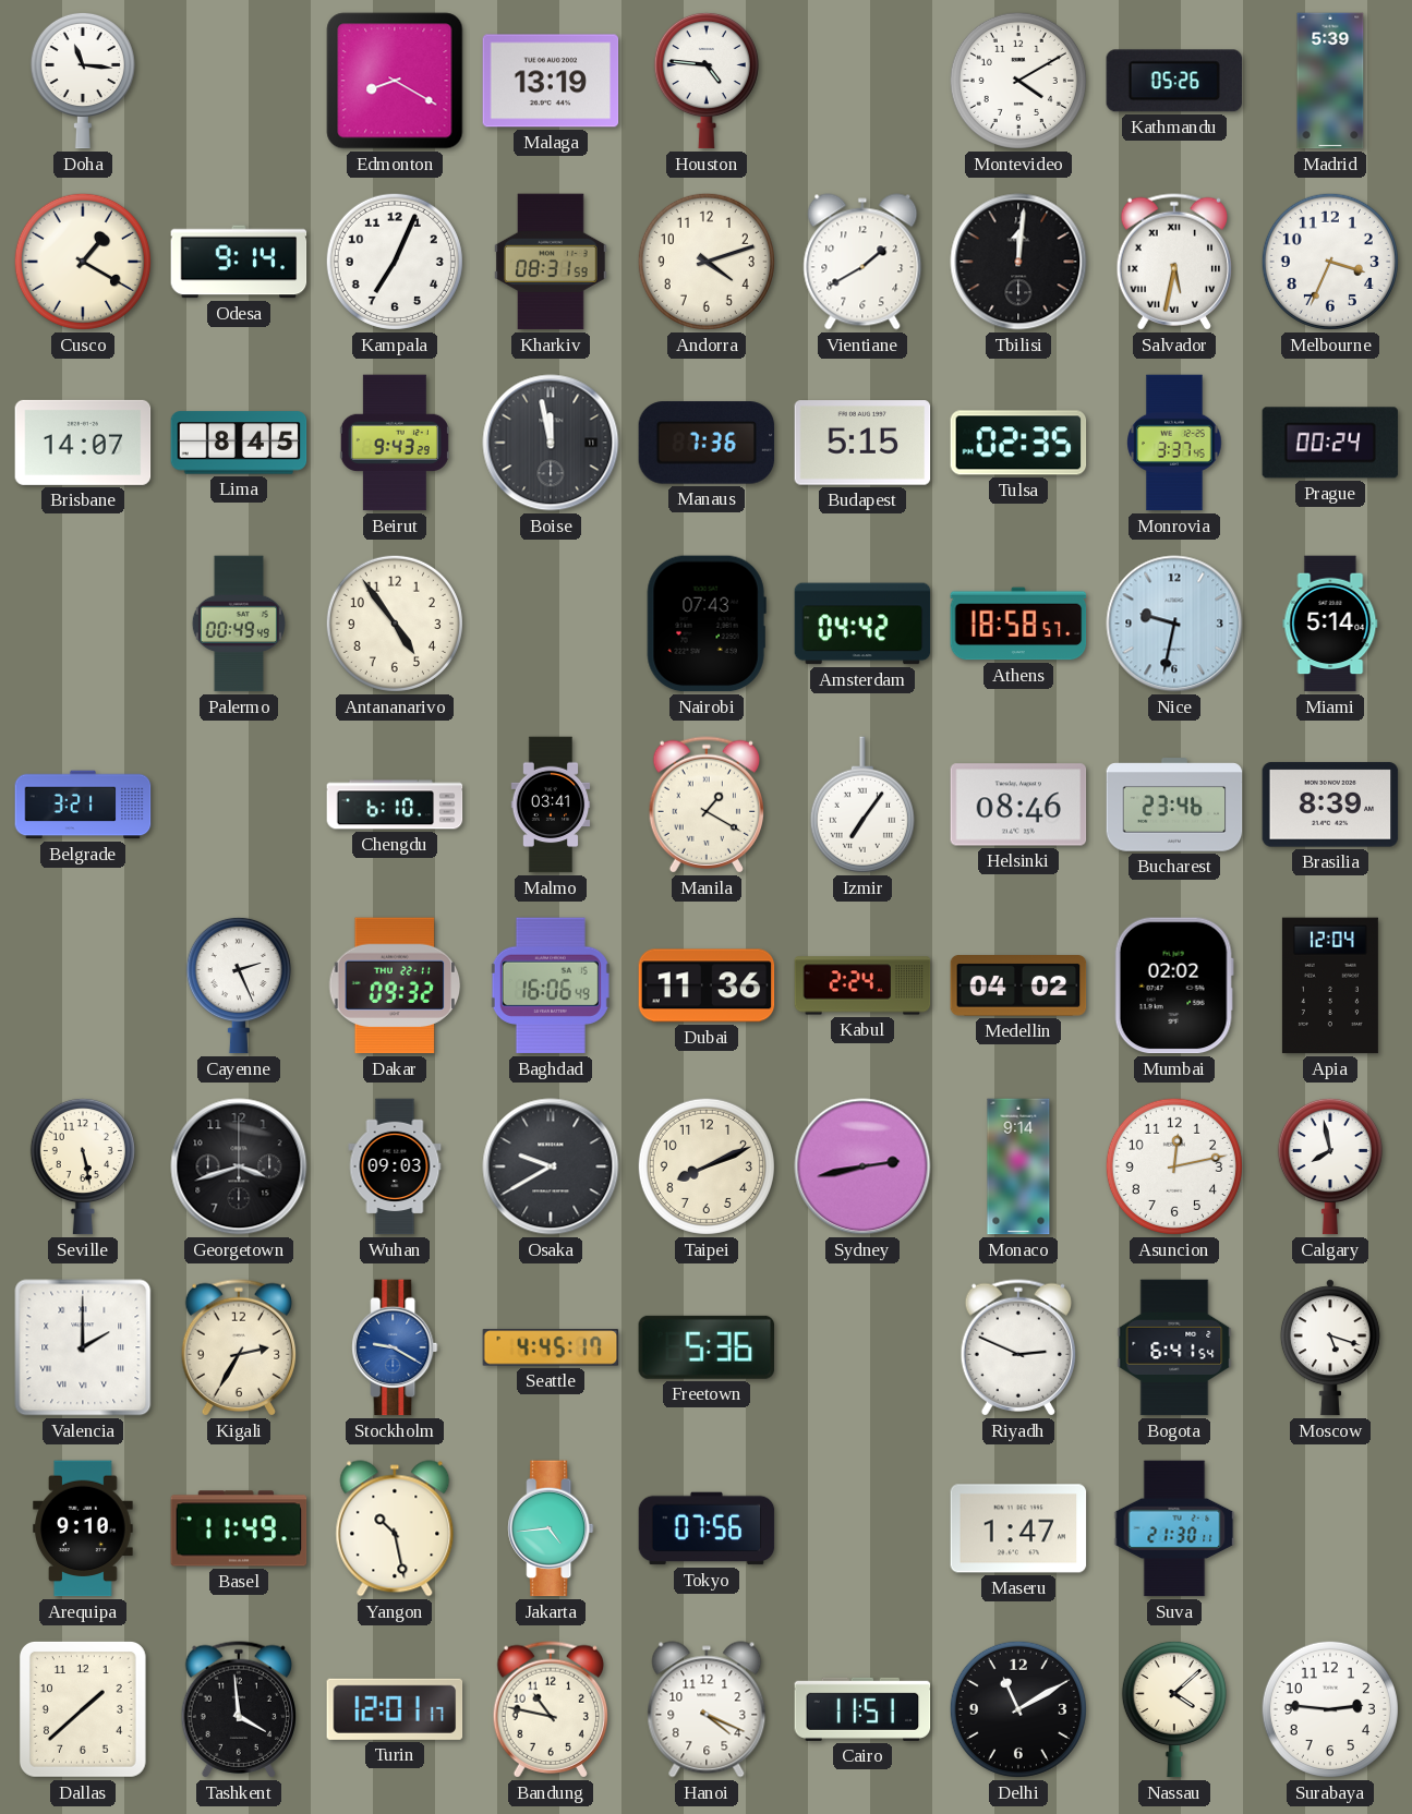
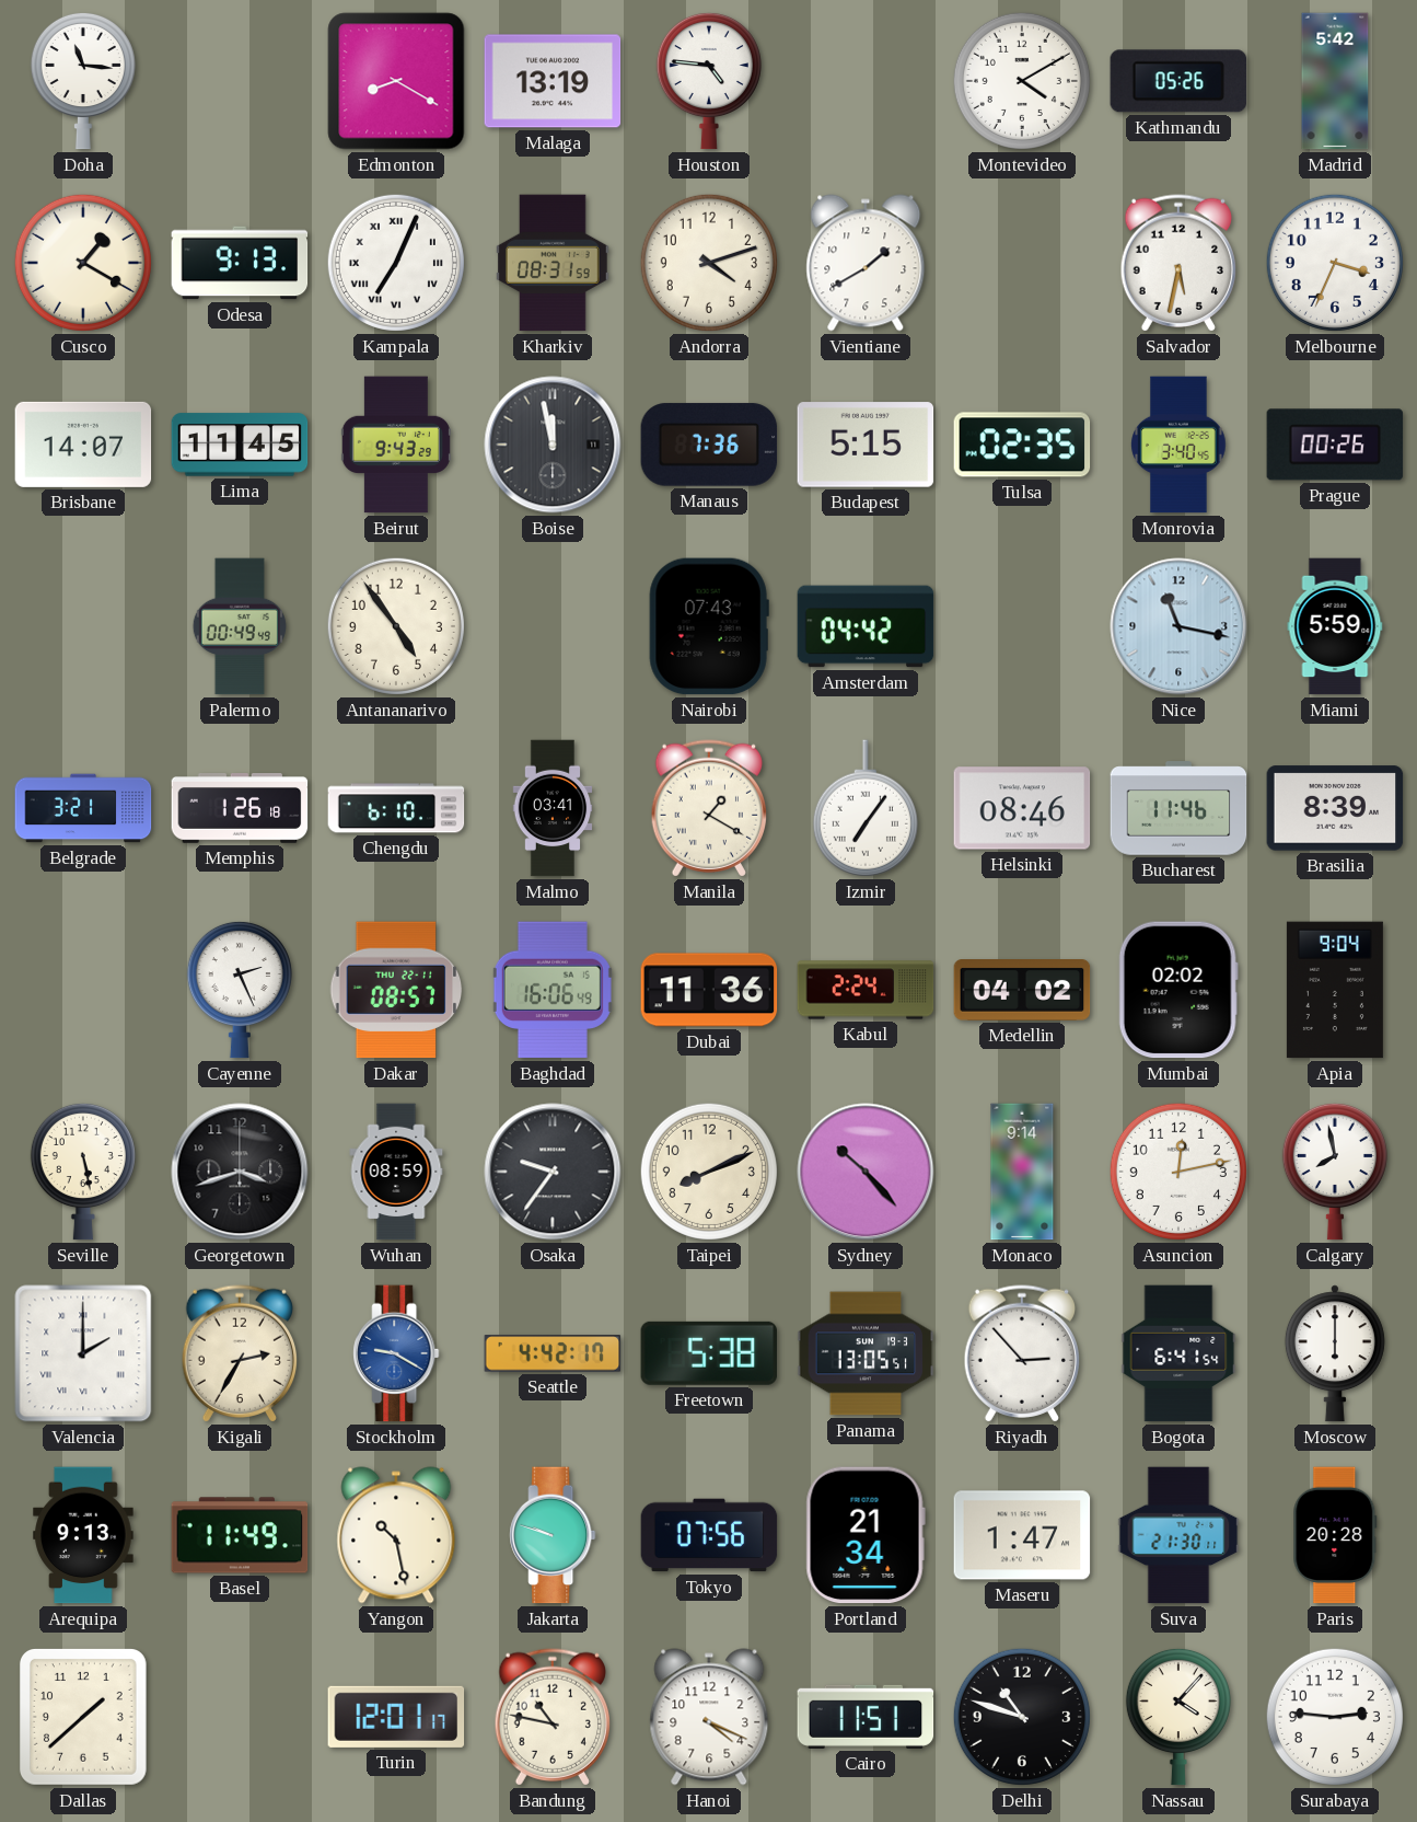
Madrid: 5:39 -> 5:42
Odesa: 9:14 -> 9:13
Kampala numerals: Arabic -> Roman
Tbilisi: 12:01 -> none
Salvador numerals: Roman -> Arabic
Lima: 8:45 -> 11:45
Monrovia: 3:37 -> 3:40
Prague: 00:24 -> 00:26
Athens: 18:58 -> none
Nice: 9:32 -> 11:17
Miami: 5:14 -> 5:59
Memphis: none -> 1:26
Bucharest: 23:46 -> 11:46
Dakar: 09:32 -> 08:57
Apia: 12:04 -> 9:04
Wuhan: 09:03 -> 08:59
Osaka: 9:40 -> 9:36
Sydney: 2:43 -> 10:23
Seattle: 4:45 -> 4:42
Freetown: 5:36 -> 5:38
Panama: none -> 13:05
Riyadh: 2:49 -> 2:53
Moscow: 5:18 -> 6:00
Arequipa: 9:10 -> 9:13
Jakarta: 4:44 -> 9:48
Portland: none -> 21:34
Paris: none -> 20:28
Tashkent: 3:59 -> none
Delhi: 11:10 -> 10:48
Nassau: 4:08 -> 4:07
